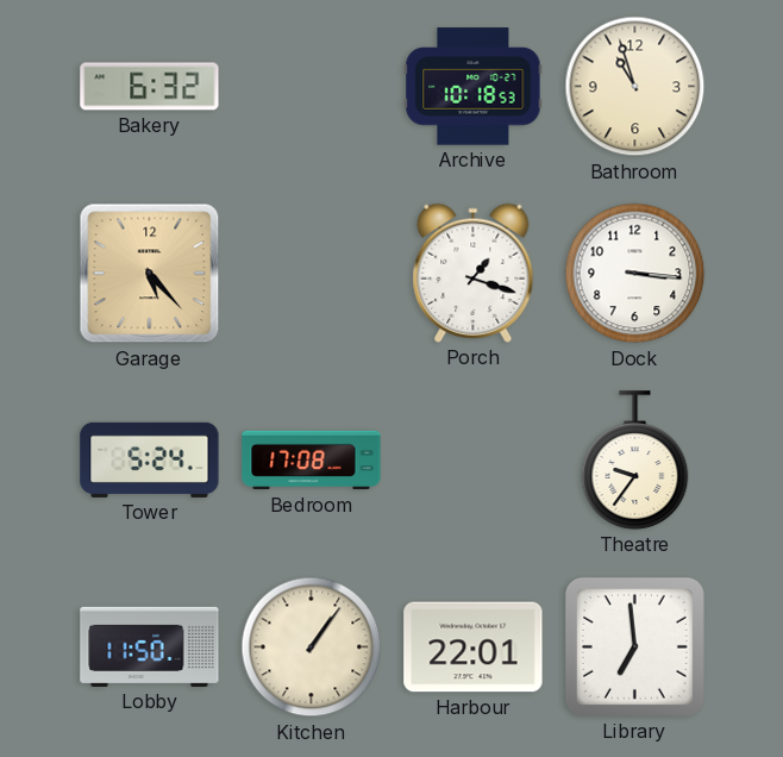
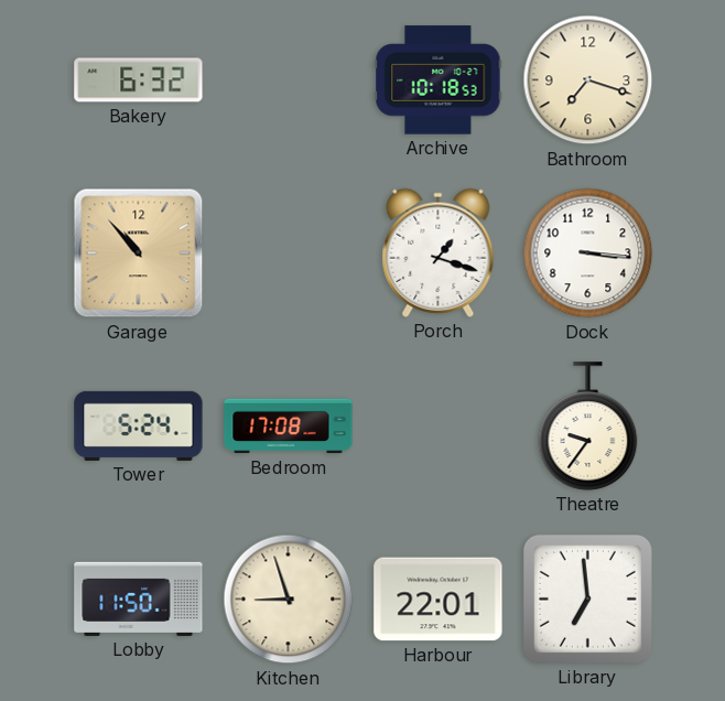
Bathroom: 10:57 -> 7:18
Garage: 5:23 -> 10:53
Kitchen: 1:06 -> 8:57
